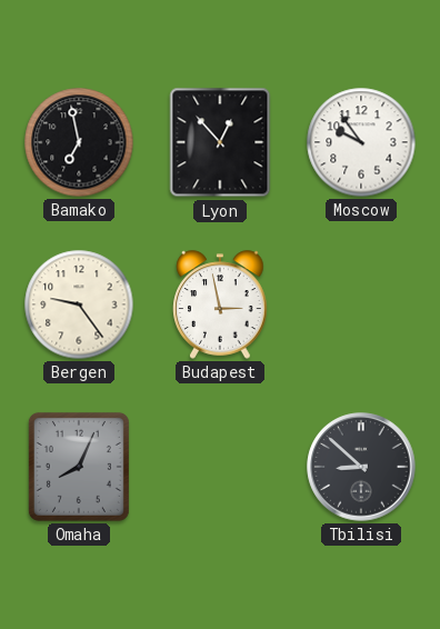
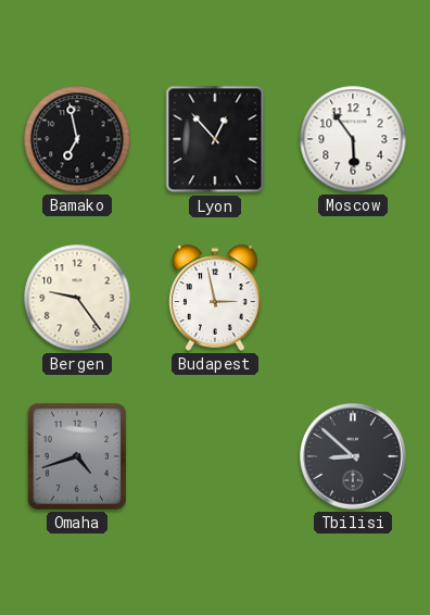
Moscow: 9:54 -> 5:54
Omaha: 8:04 -> 4:42
